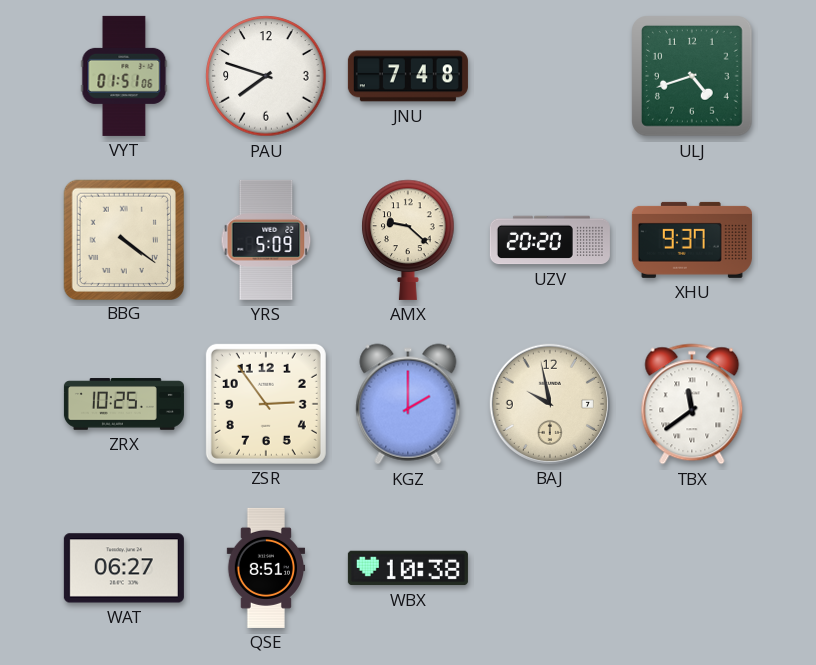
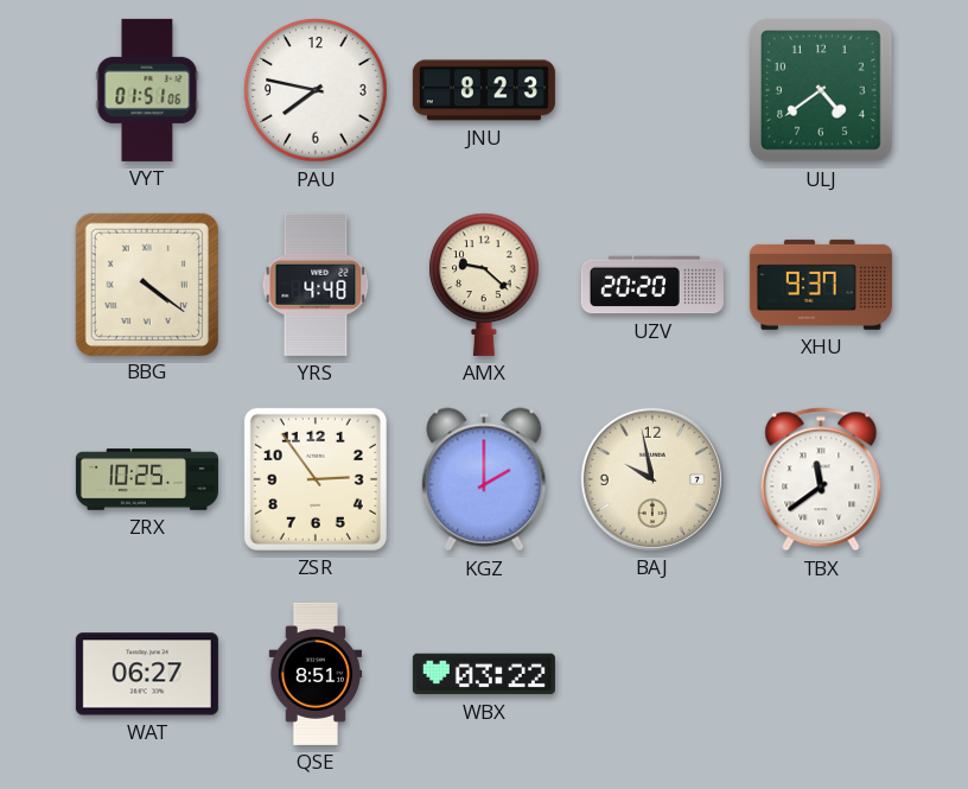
PAU: 7:48 -> 7:47
JNU: 7:48 -> 8:23
ULJ: 4:42 -> 4:39
YRS: 5:09 -> 4:48
WBX: 10:38 -> 03:22
